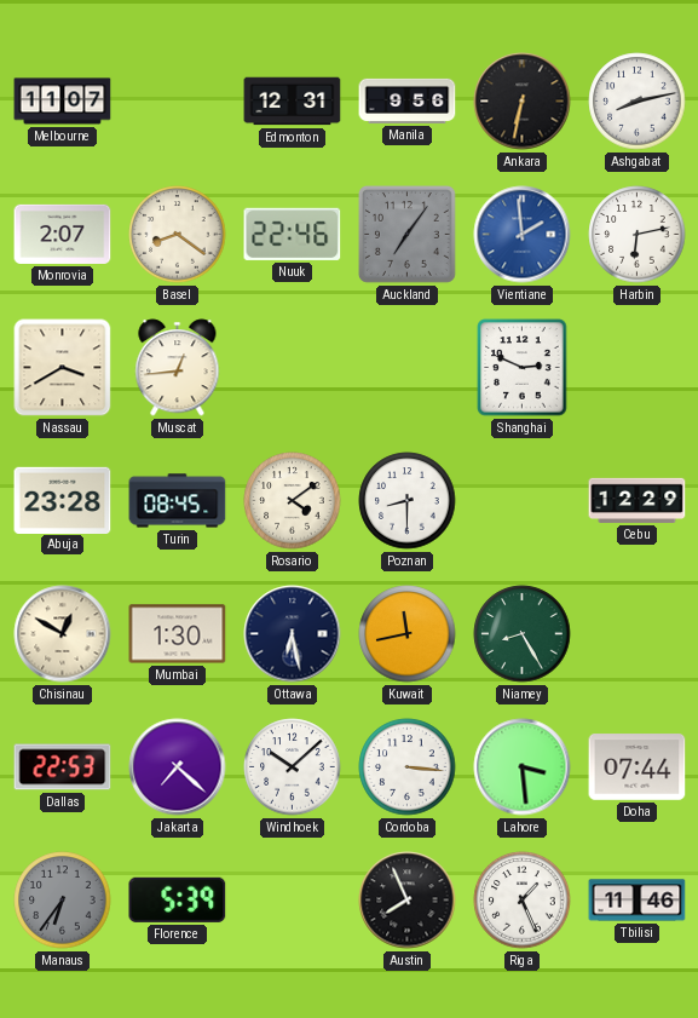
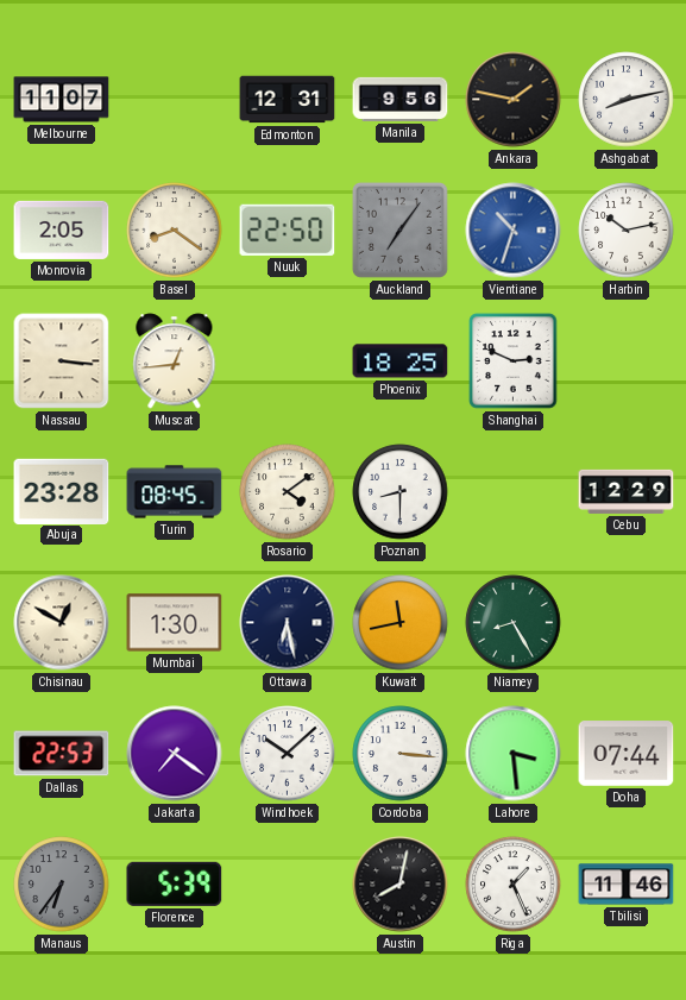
Ankara: 6:32 -> 1:47
Monrovia: 2:07 -> 2:05
Nuuk: 22:46 -> 22:50
Vientiane: 1:59 -> 10:33
Harbin: 6:13 -> 10:13
Nassau: 3:40 -> 3:16
Phoenix: none -> 18:25
Jakarta: 7:22 -> 7:21
Austin: 7:56 -> 8:02
